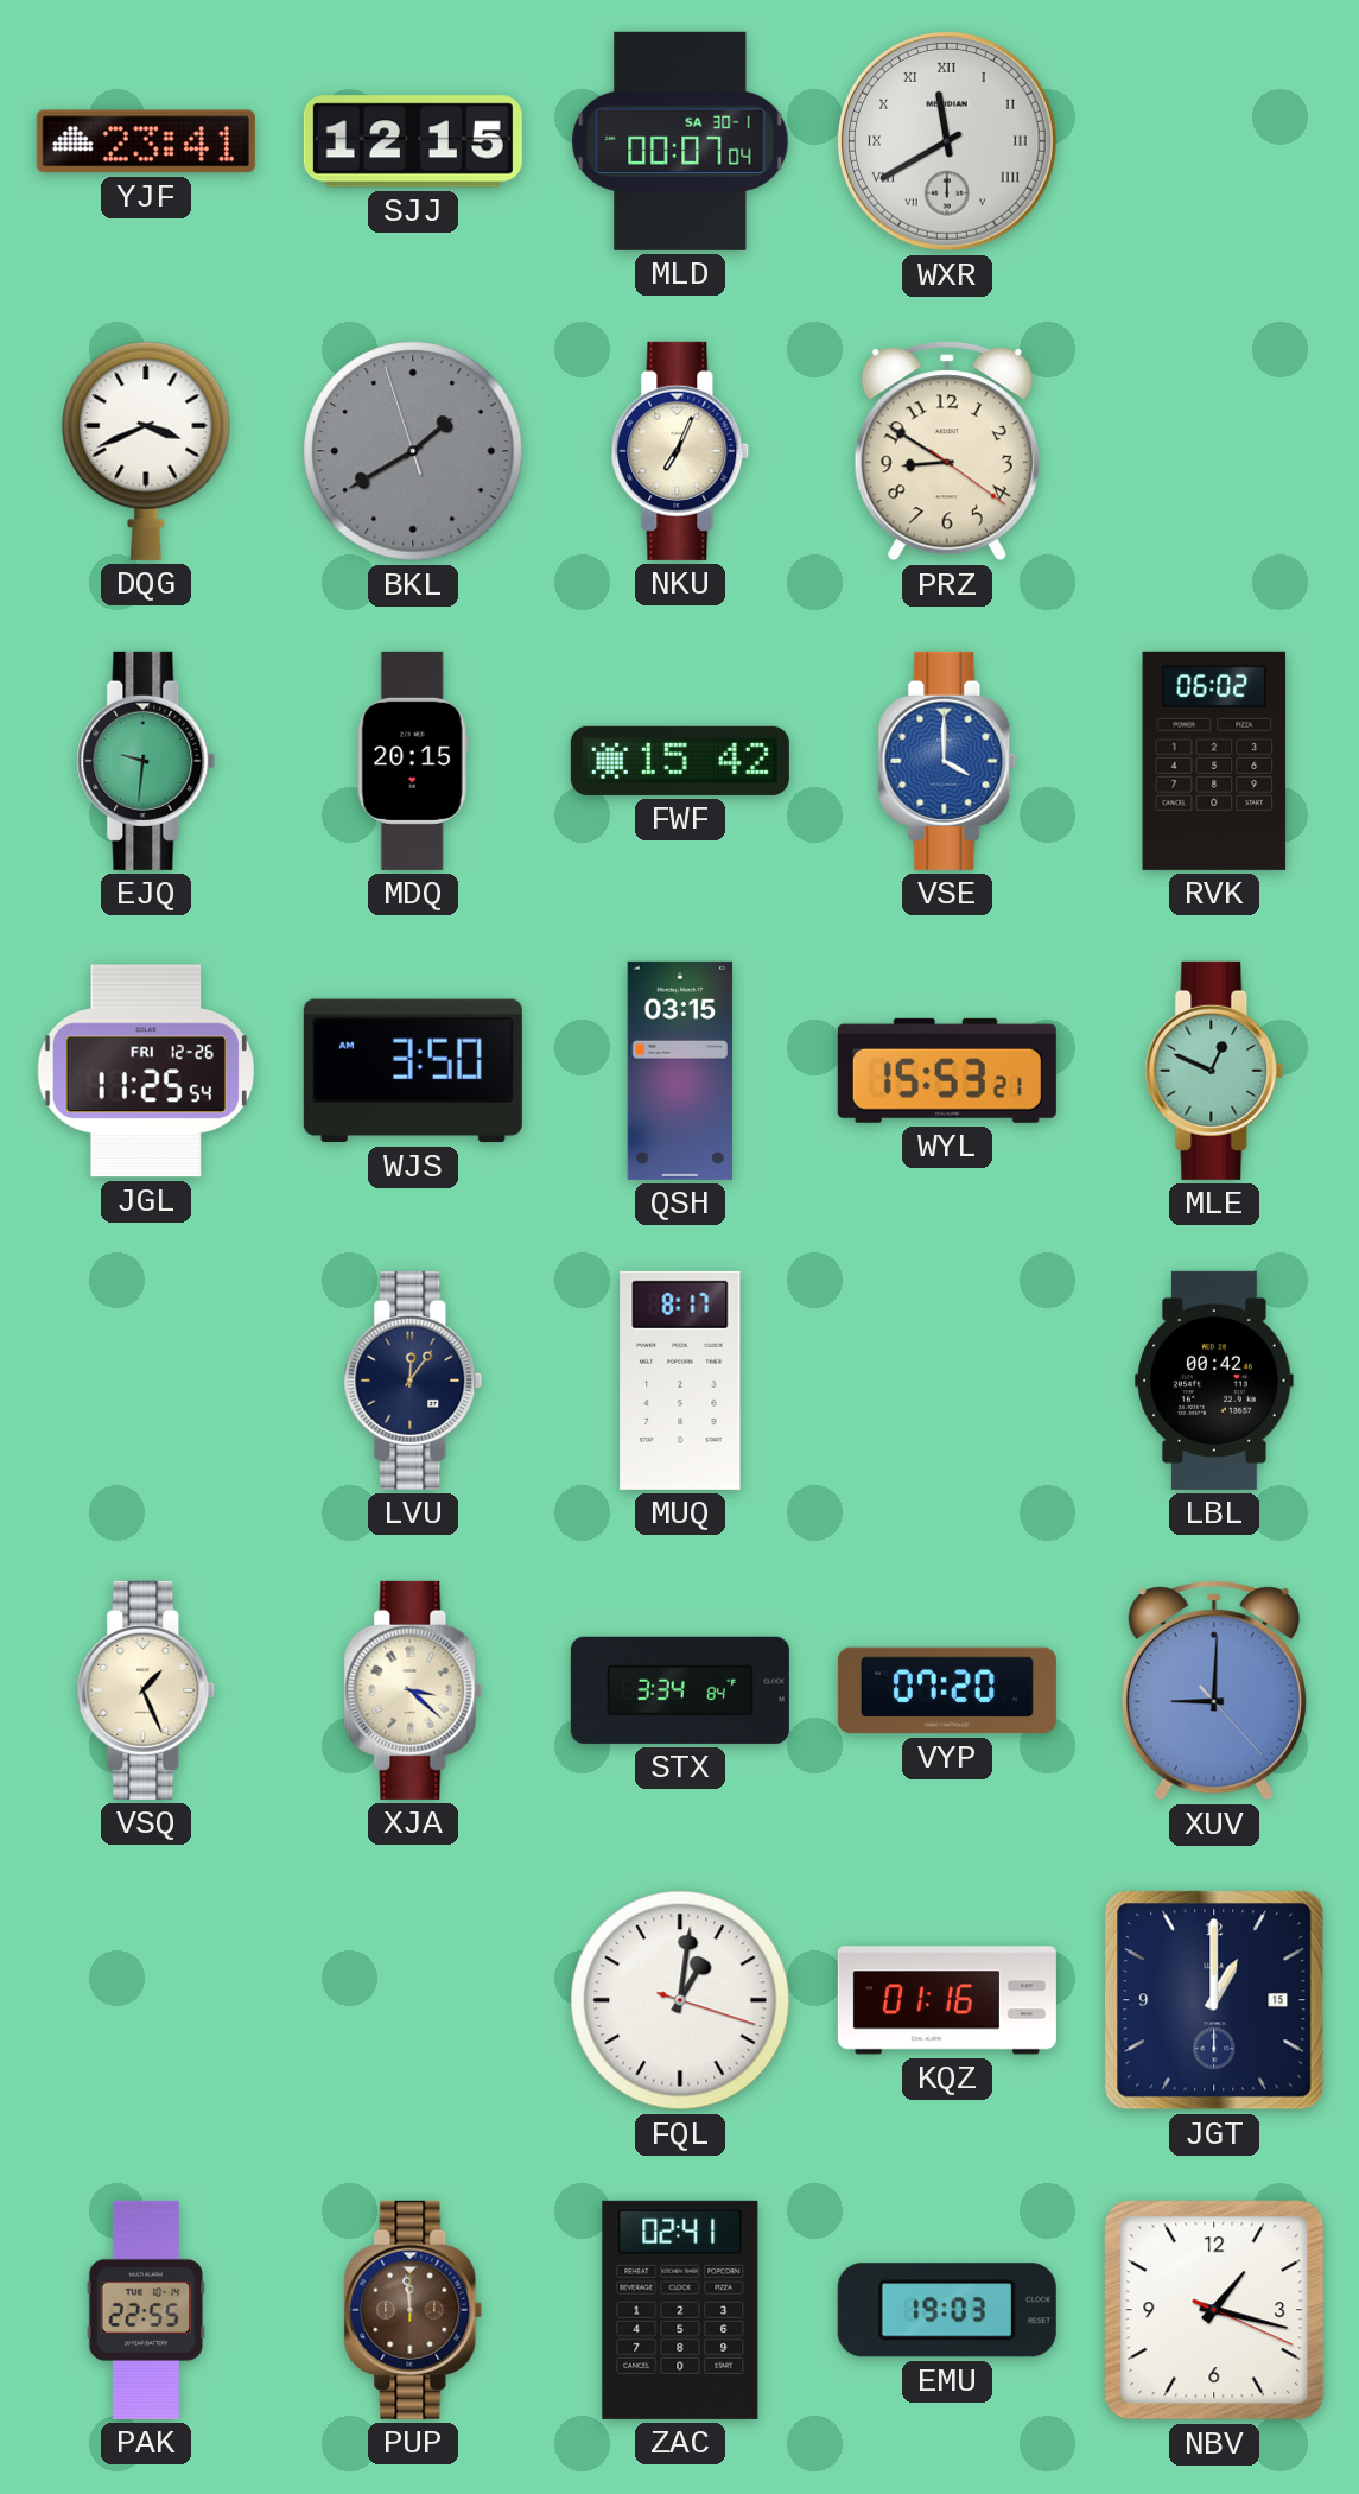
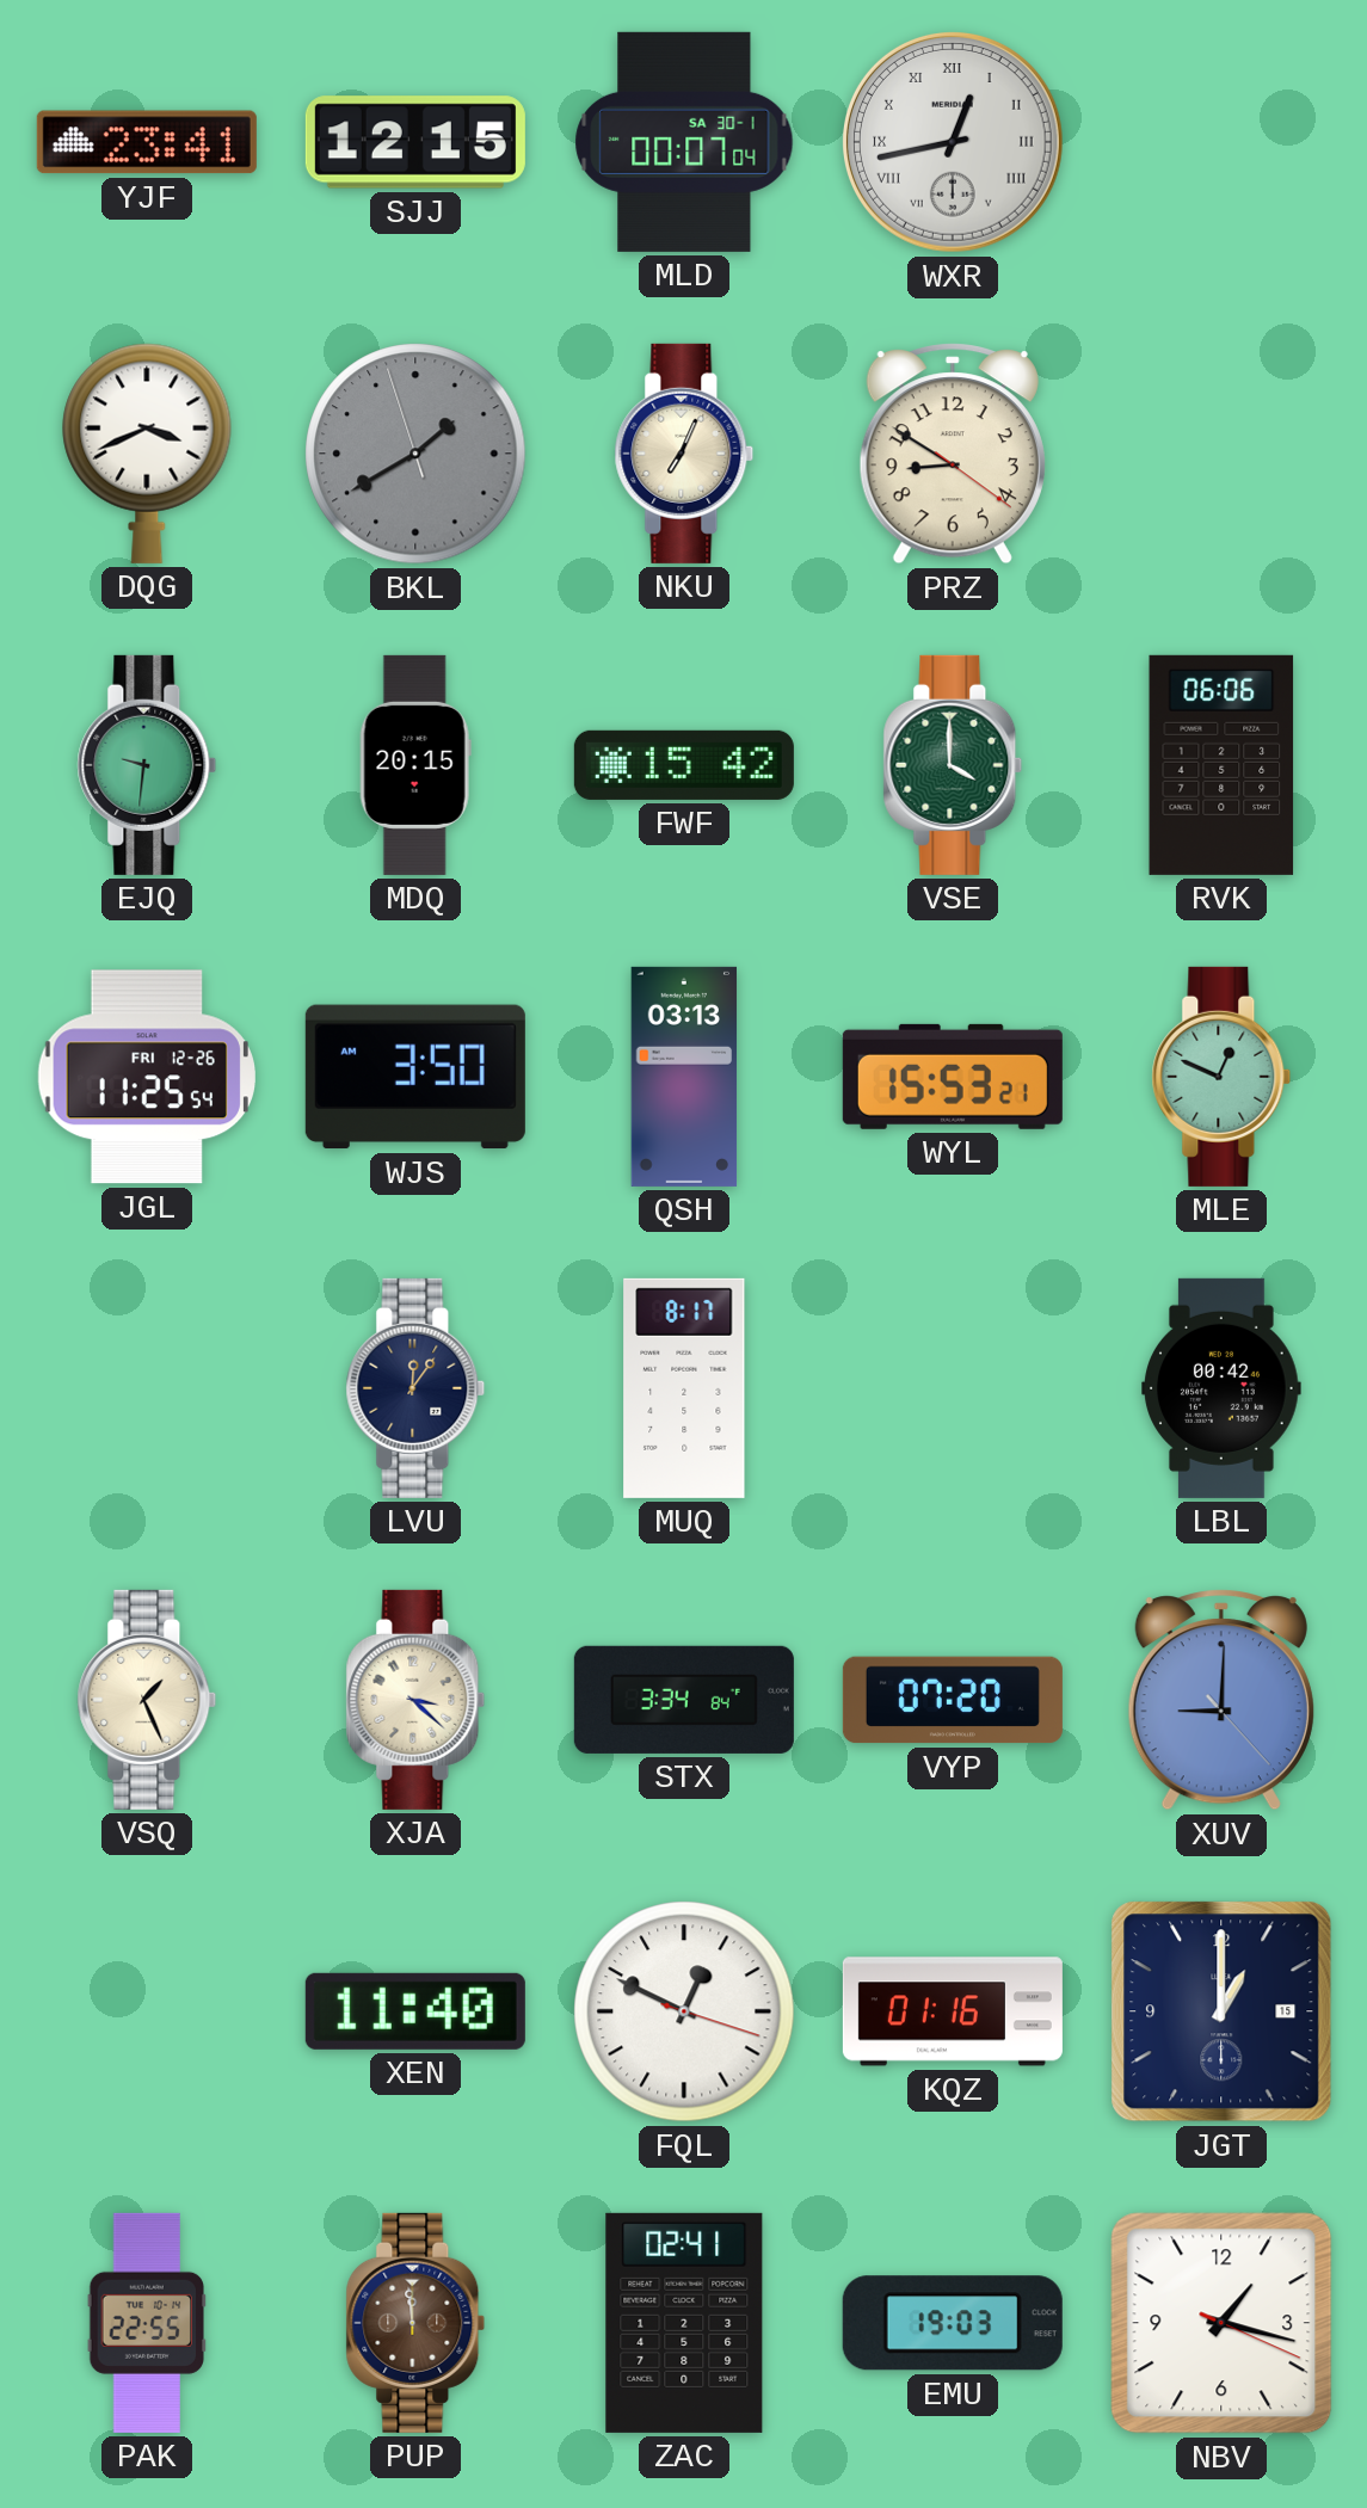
WXR: 11:40 -> 12:43
VSE dial: blue -> green
RVK: 06:02 -> 06:06
QSH: 03:15 -> 03:13
XEN: none -> 11:40
FQL: 1:01 -> 12:49
